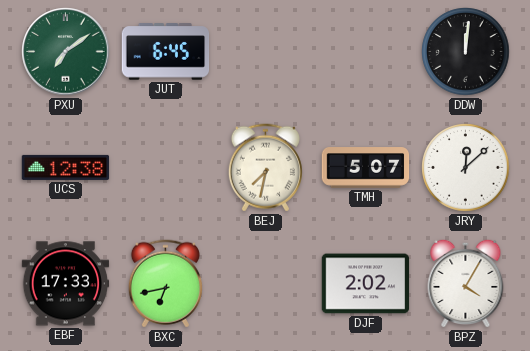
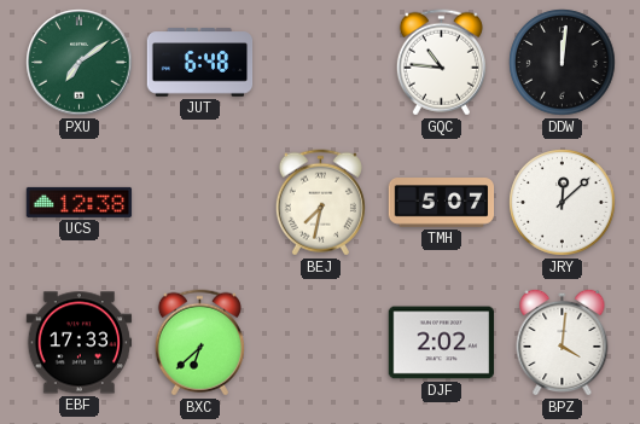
JUT: 6:45 -> 6:48
GQC: none -> 10:46
BXC: 6:43 -> 6:38
BPZ: 4:05 -> 4:01
